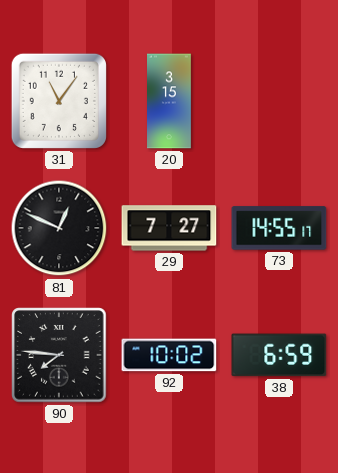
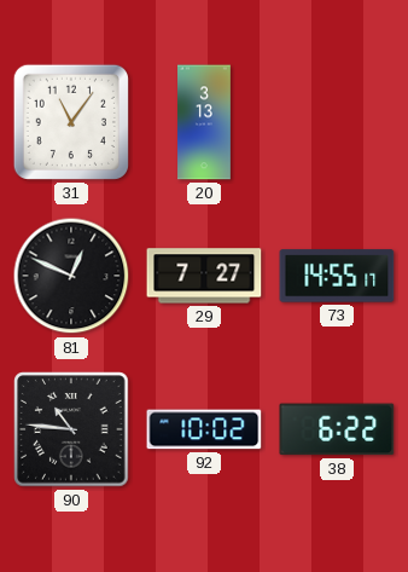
20: 3:15 -> 3:13
90: 7:46 -> 10:46
38: 6:59 -> 6:22
